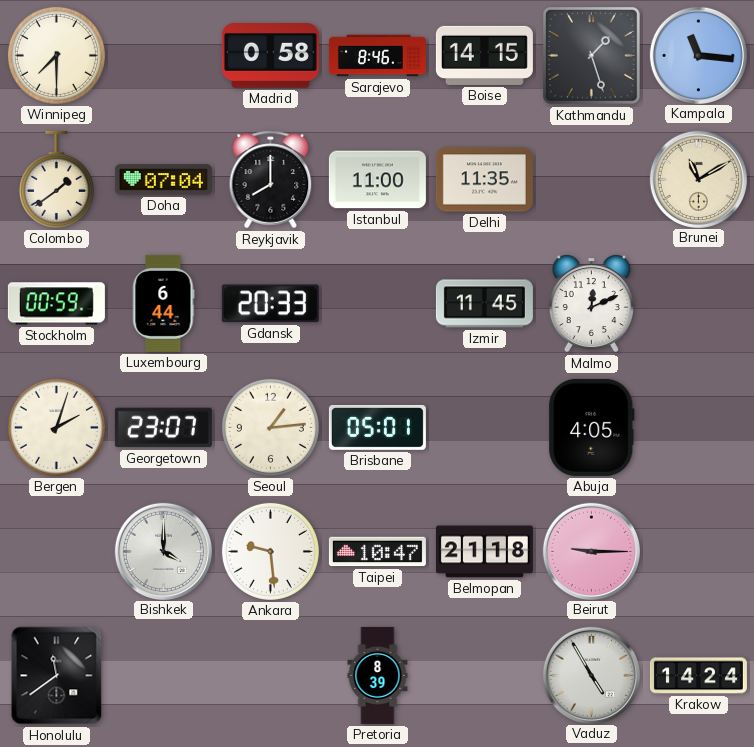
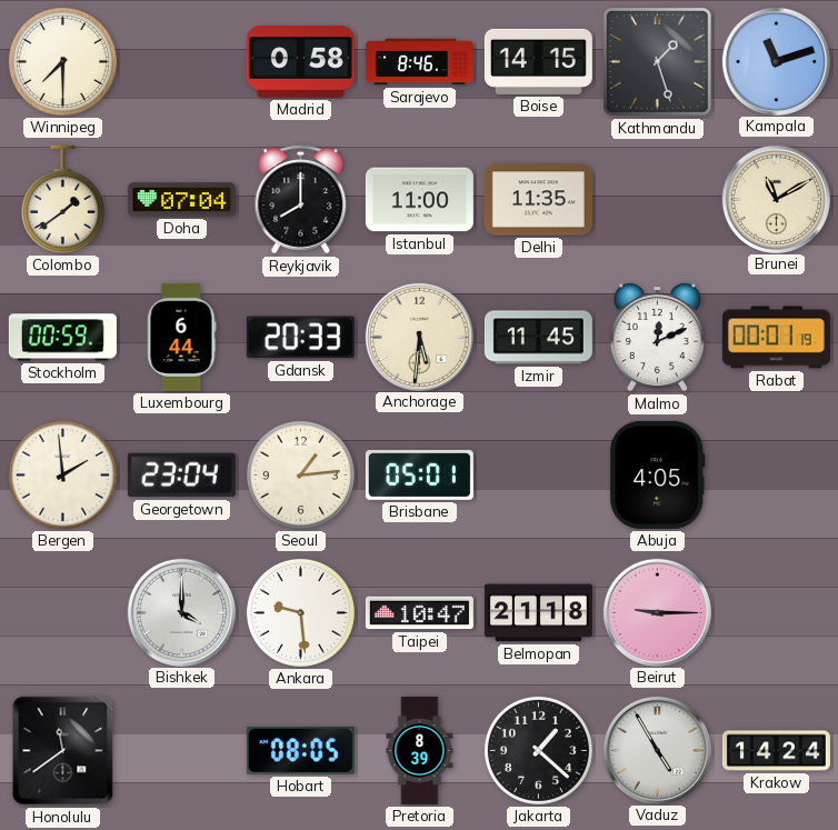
Kampala: 11:16 -> 11:12
Anchorage: none -> 5:31
Rabat: none -> 00:01
Bergen: 2:03 -> 1:59
Georgetown: 23:07 -> 23:04
Hobart: none -> 08:05
Jakarta: none -> 1:22
